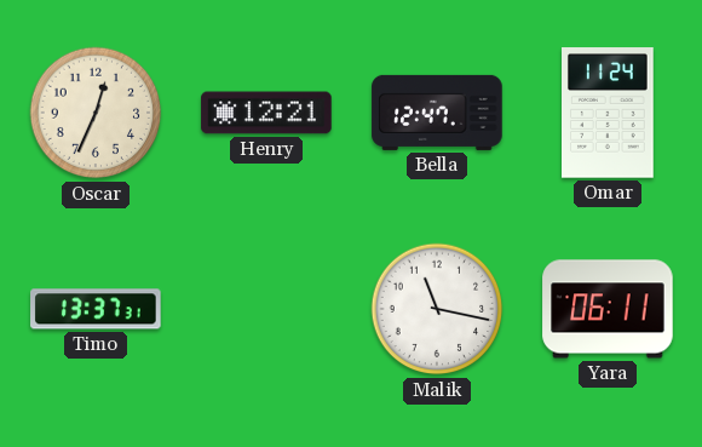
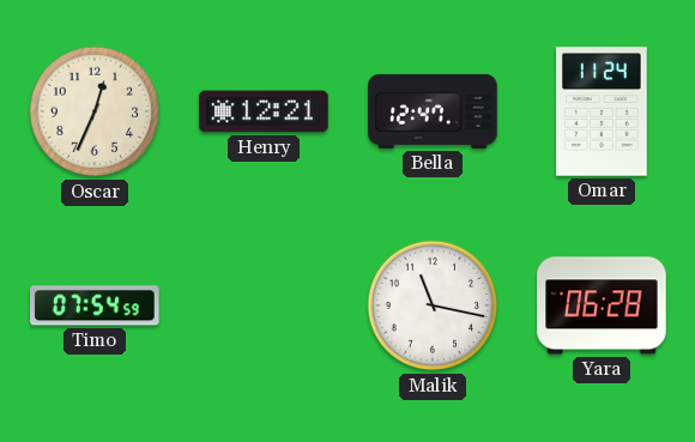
Timo: 13:37 -> 07:54
Yara: 06:11 -> 06:28
